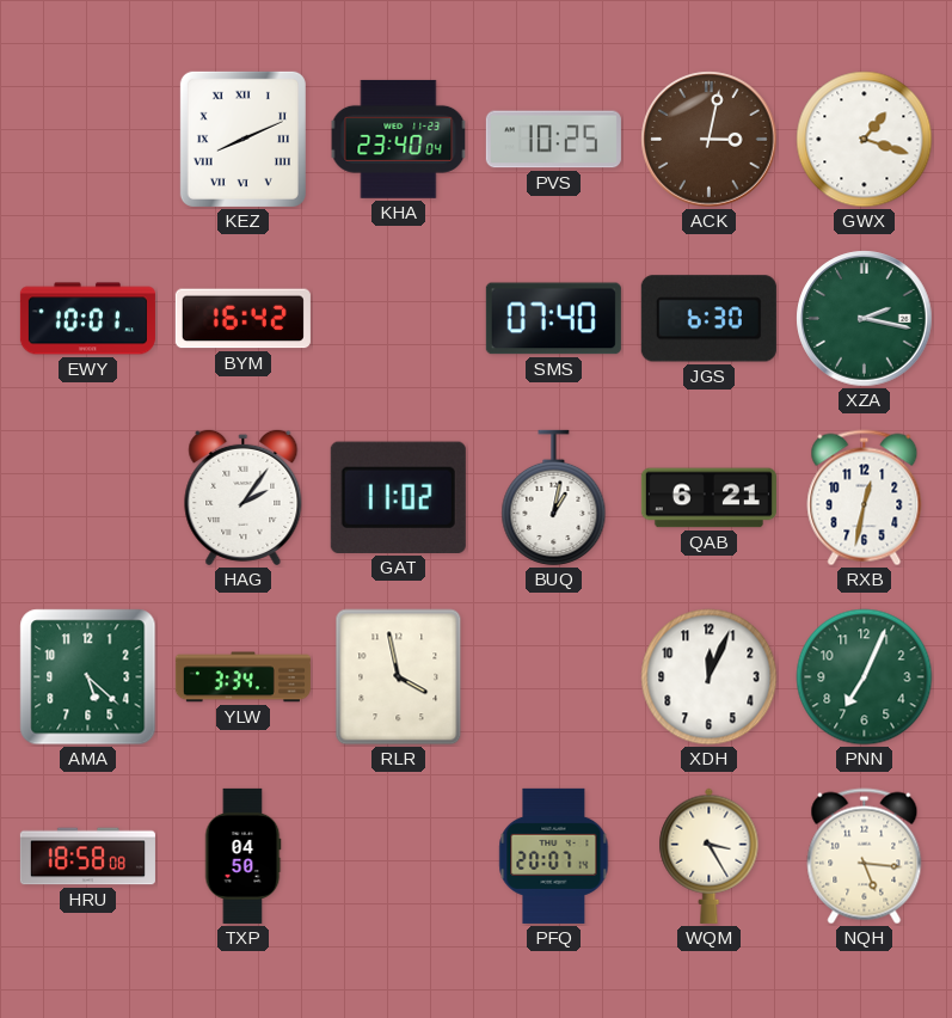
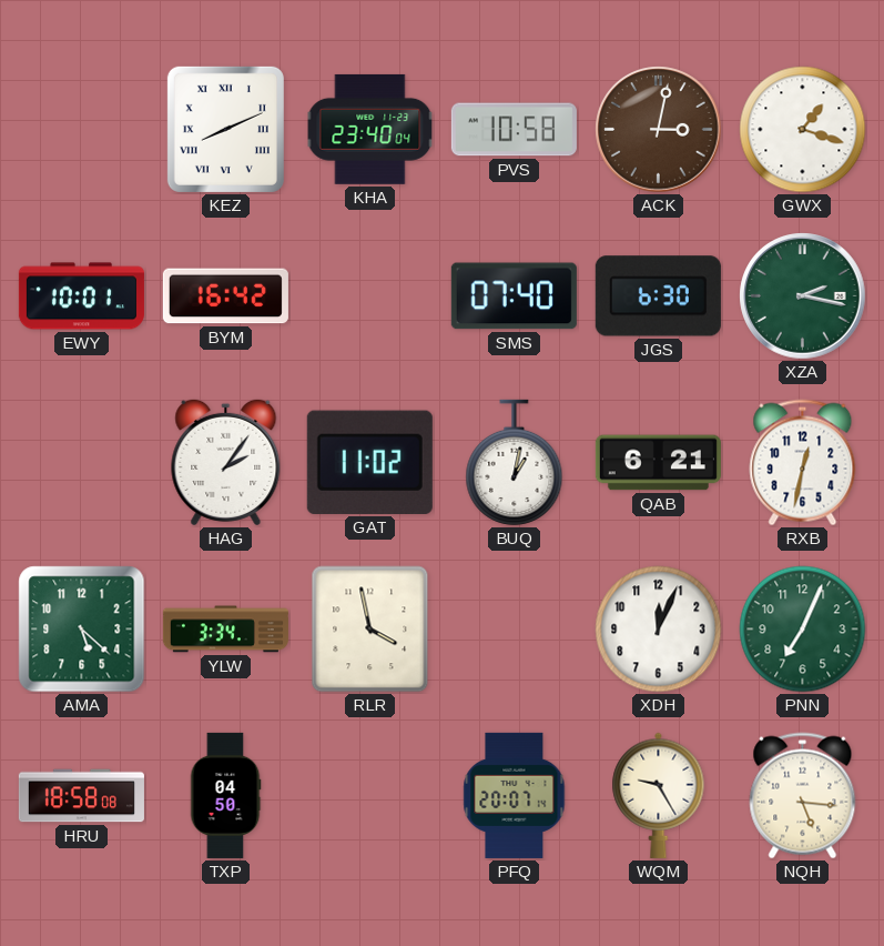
PVS: 10:25 -> 10:58
WQM: 3:25 -> 9:25
